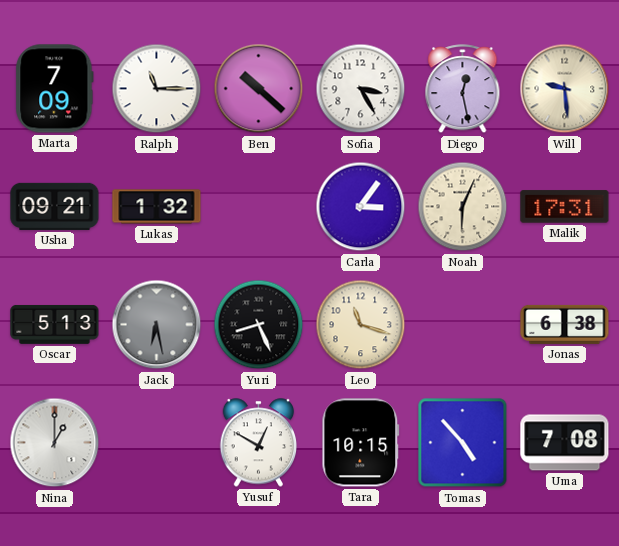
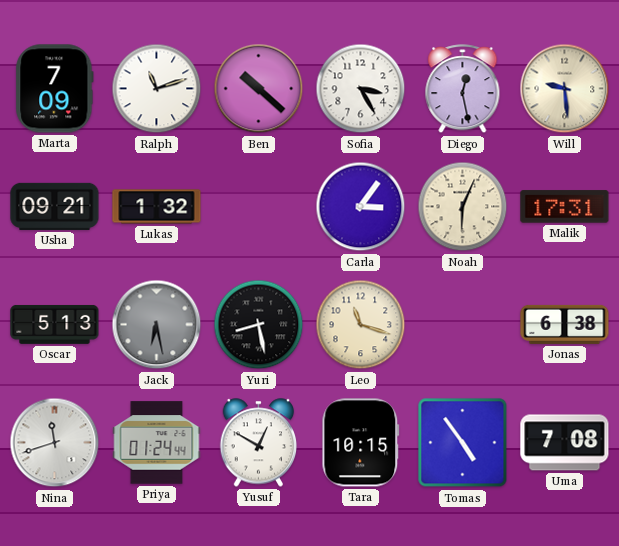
Ralph: 11:15 -> 11:12
Yuri: 8:26 -> 8:28
Nina: 1:00 -> 11:42
Priya: none -> 01:24
Tomas: 4:53 -> 4:54
